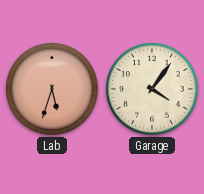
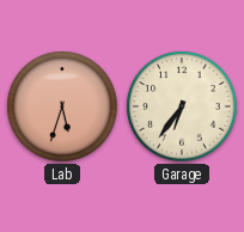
Garage: 4:06 -> 6:36
